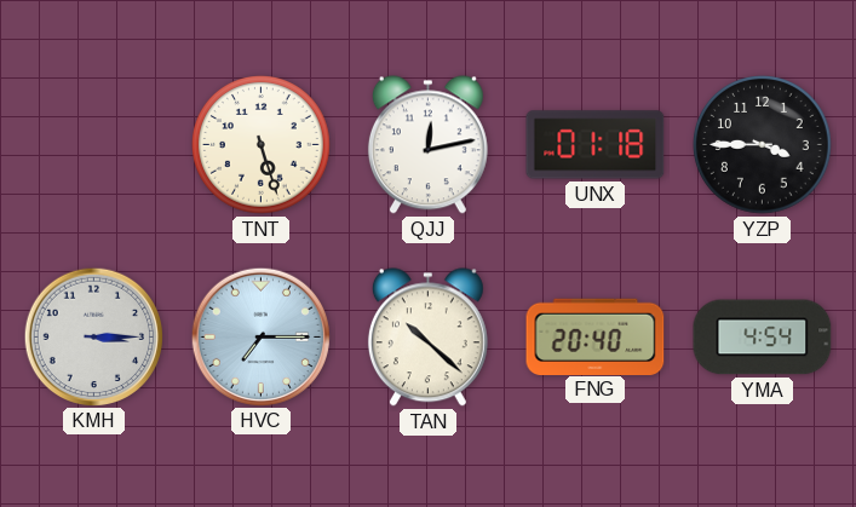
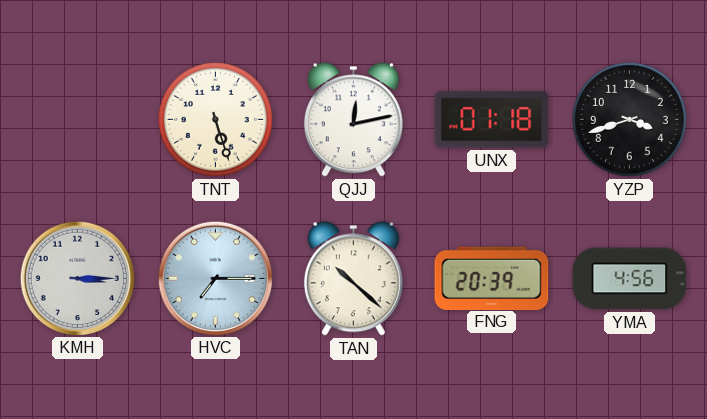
YZP: 3:45 -> 3:42
FNG: 20:40 -> 20:39
YMA: 4:54 -> 4:56
